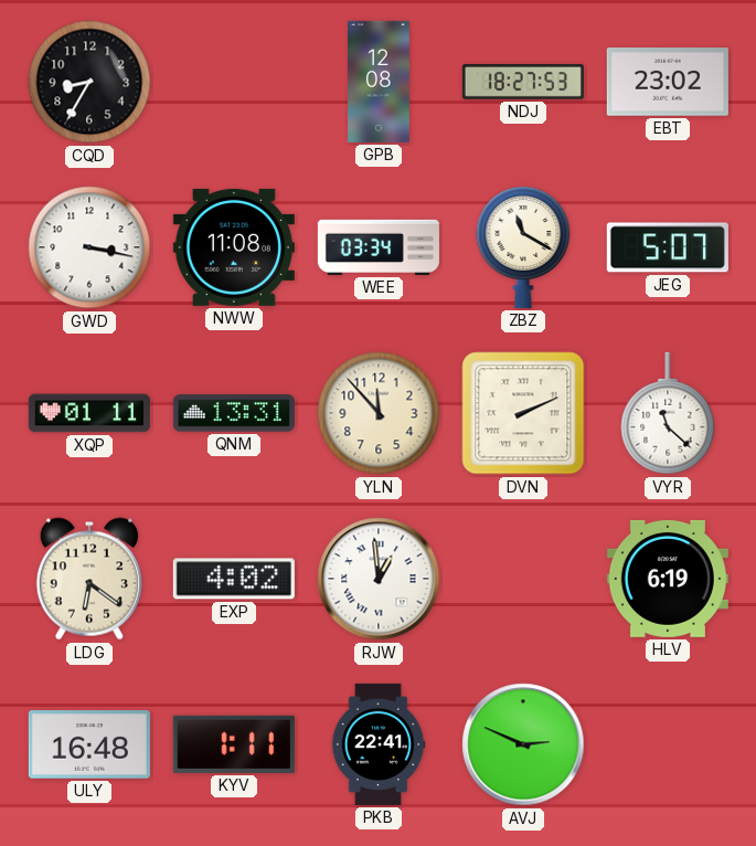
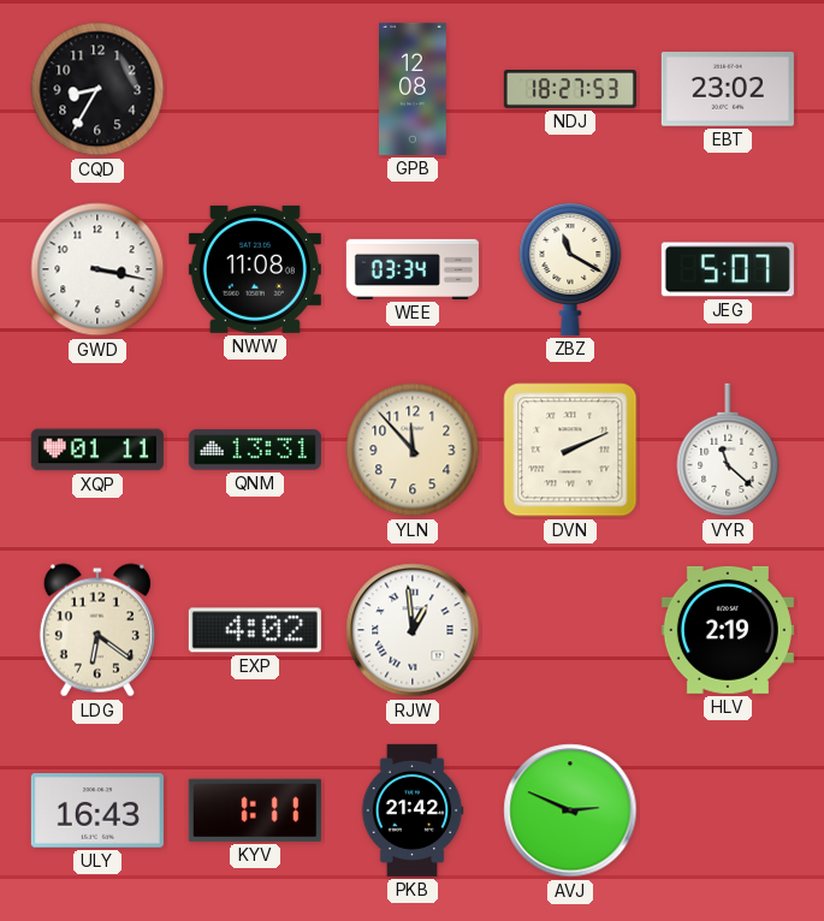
HLV: 6:19 -> 2:19
ULY: 16:48 -> 16:43
PKB: 22:41 -> 21:42
